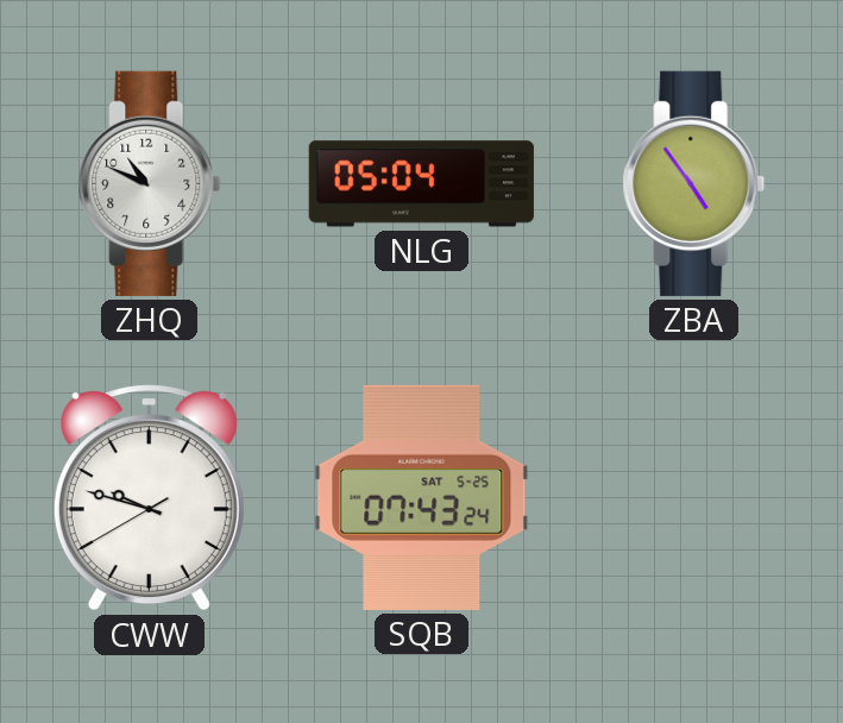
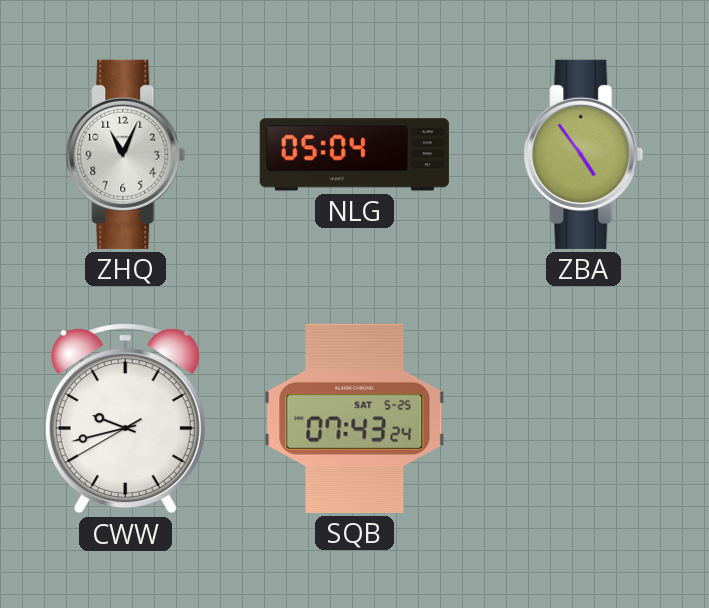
ZHQ: 10:49 -> 11:04
CWW: 9:47 -> 9:42
